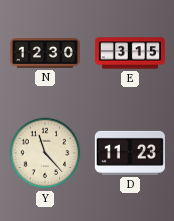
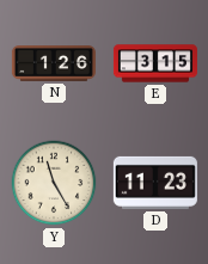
N: 12:30 -> 1:26
Y: 11:23 -> 11:25
